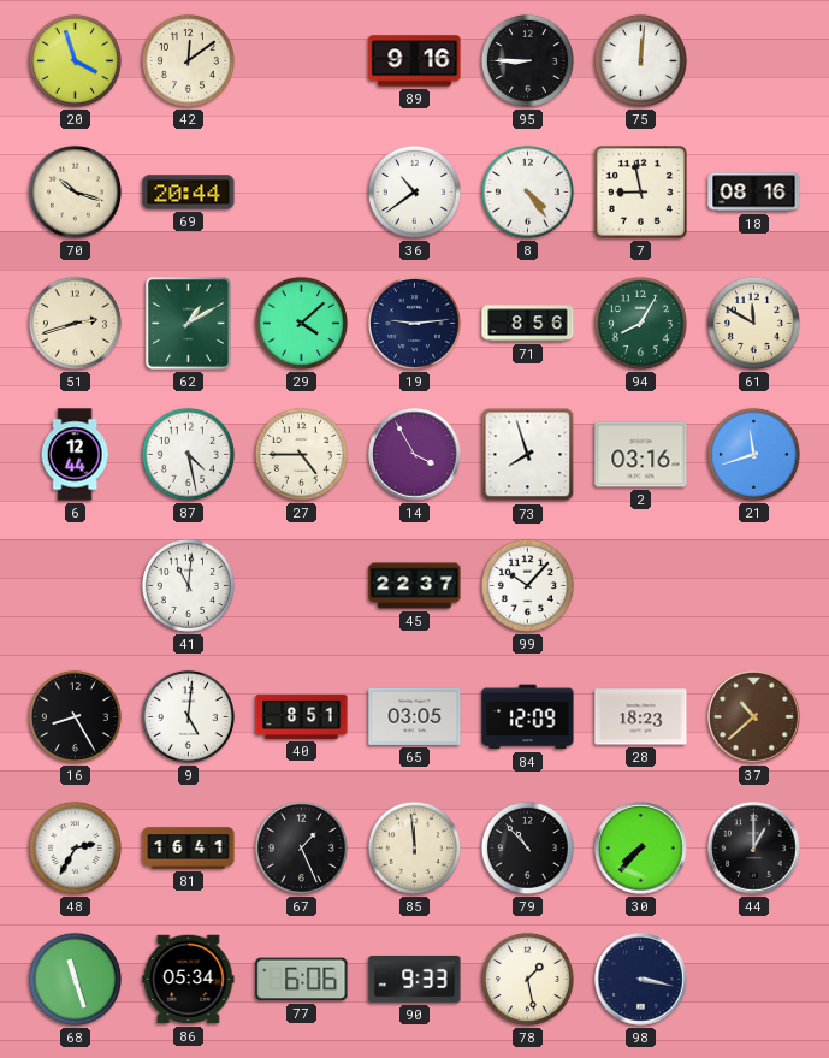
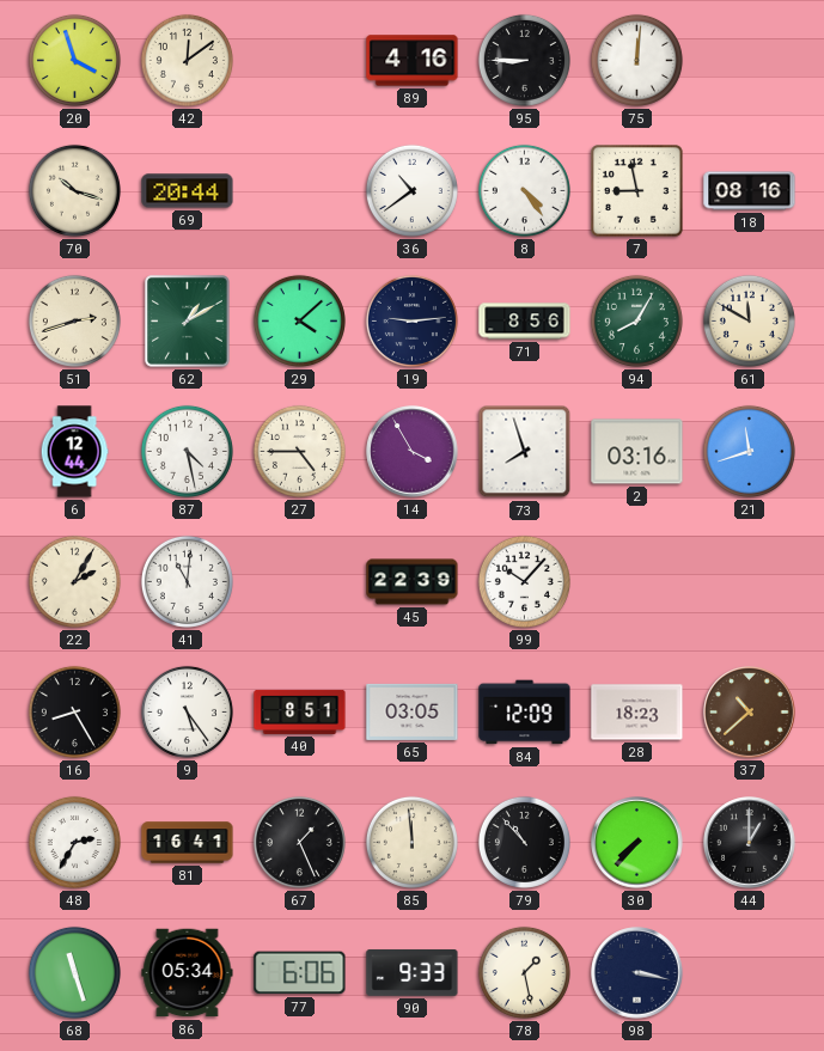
89: 9:16 -> 4:16
22: none -> 2:05
45: 22:37 -> 22:39
9: 5:01 -> 5:24
